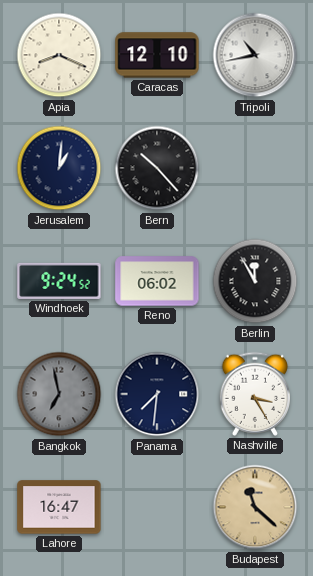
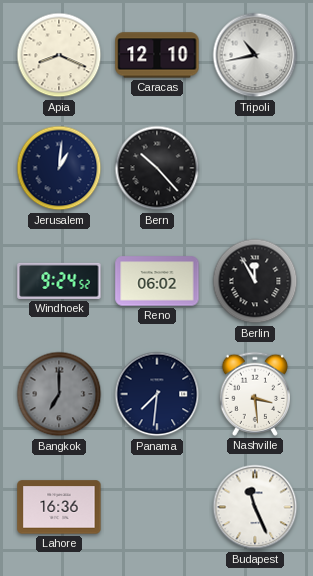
Bangkok: 6:58 -> 7:00
Nashville: 3:25 -> 3:29
Lahore: 16:47 -> 16:36
Budapest: 11:22 -> 11:26
Budapest dial: champagne -> white
